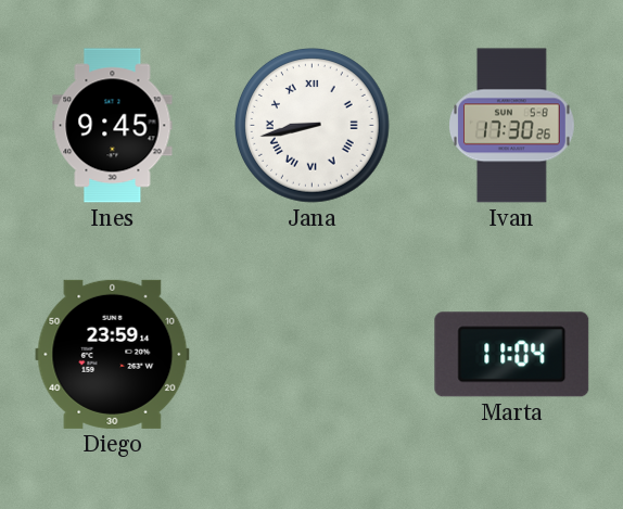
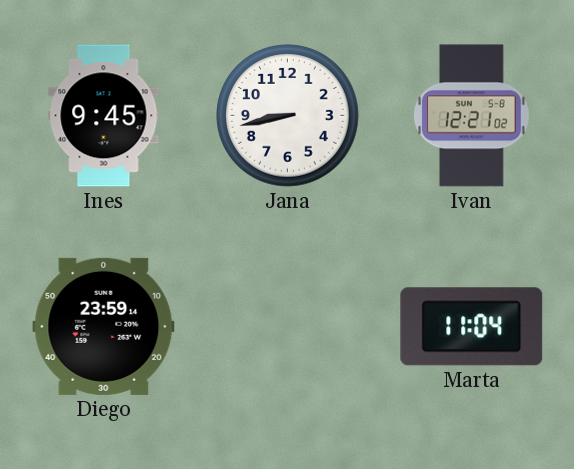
Jana numerals: Roman -> Arabic
Ivan: 17:30 -> 12:21
